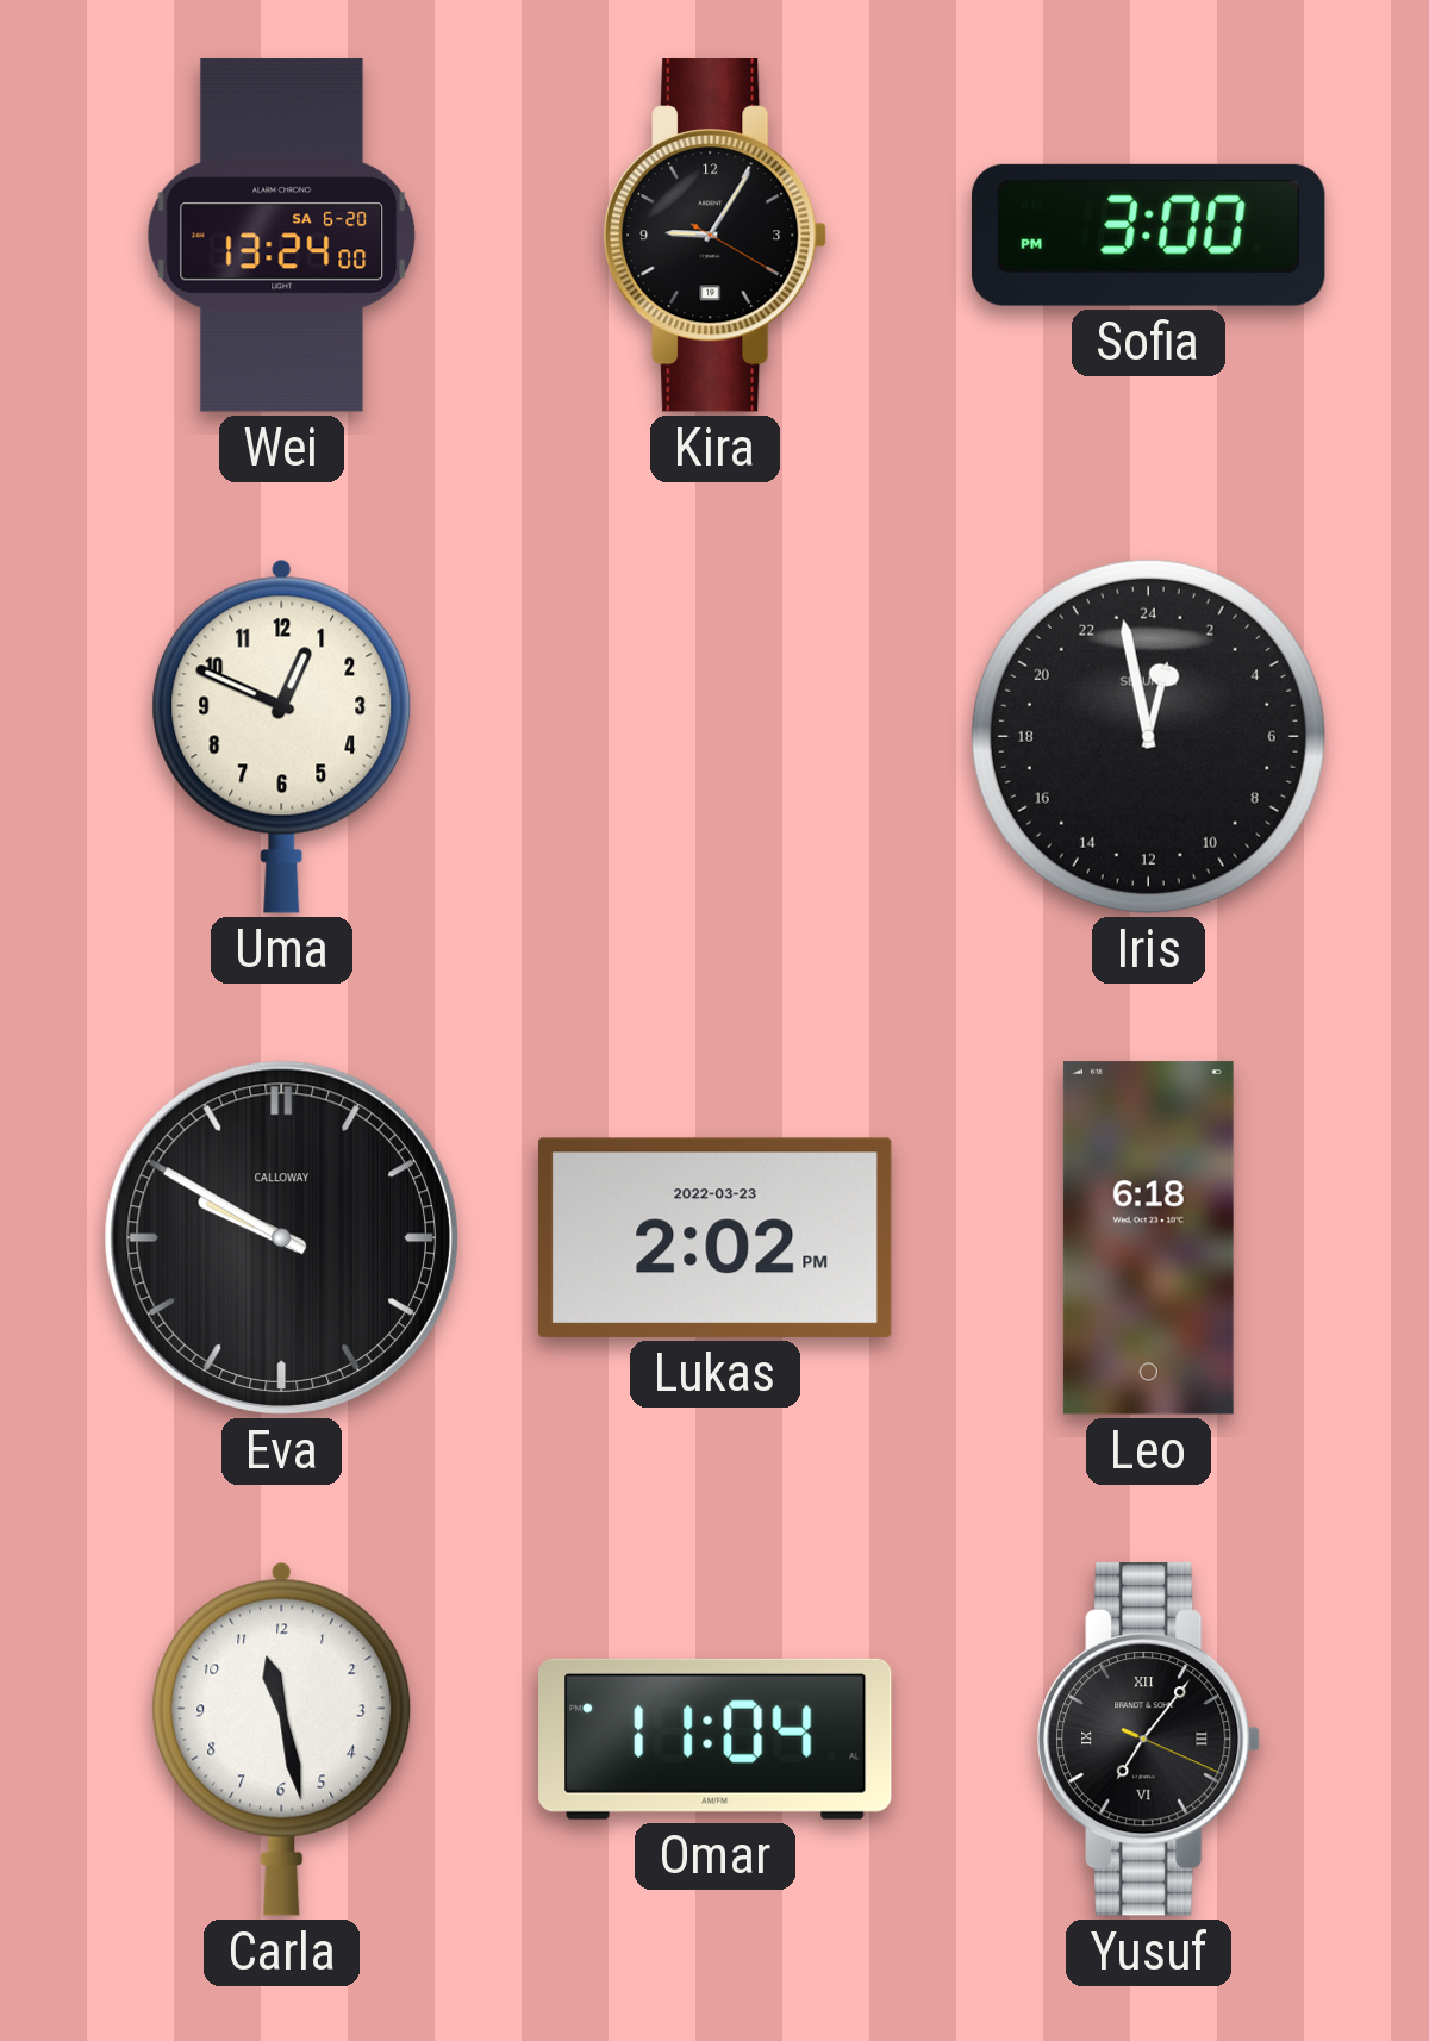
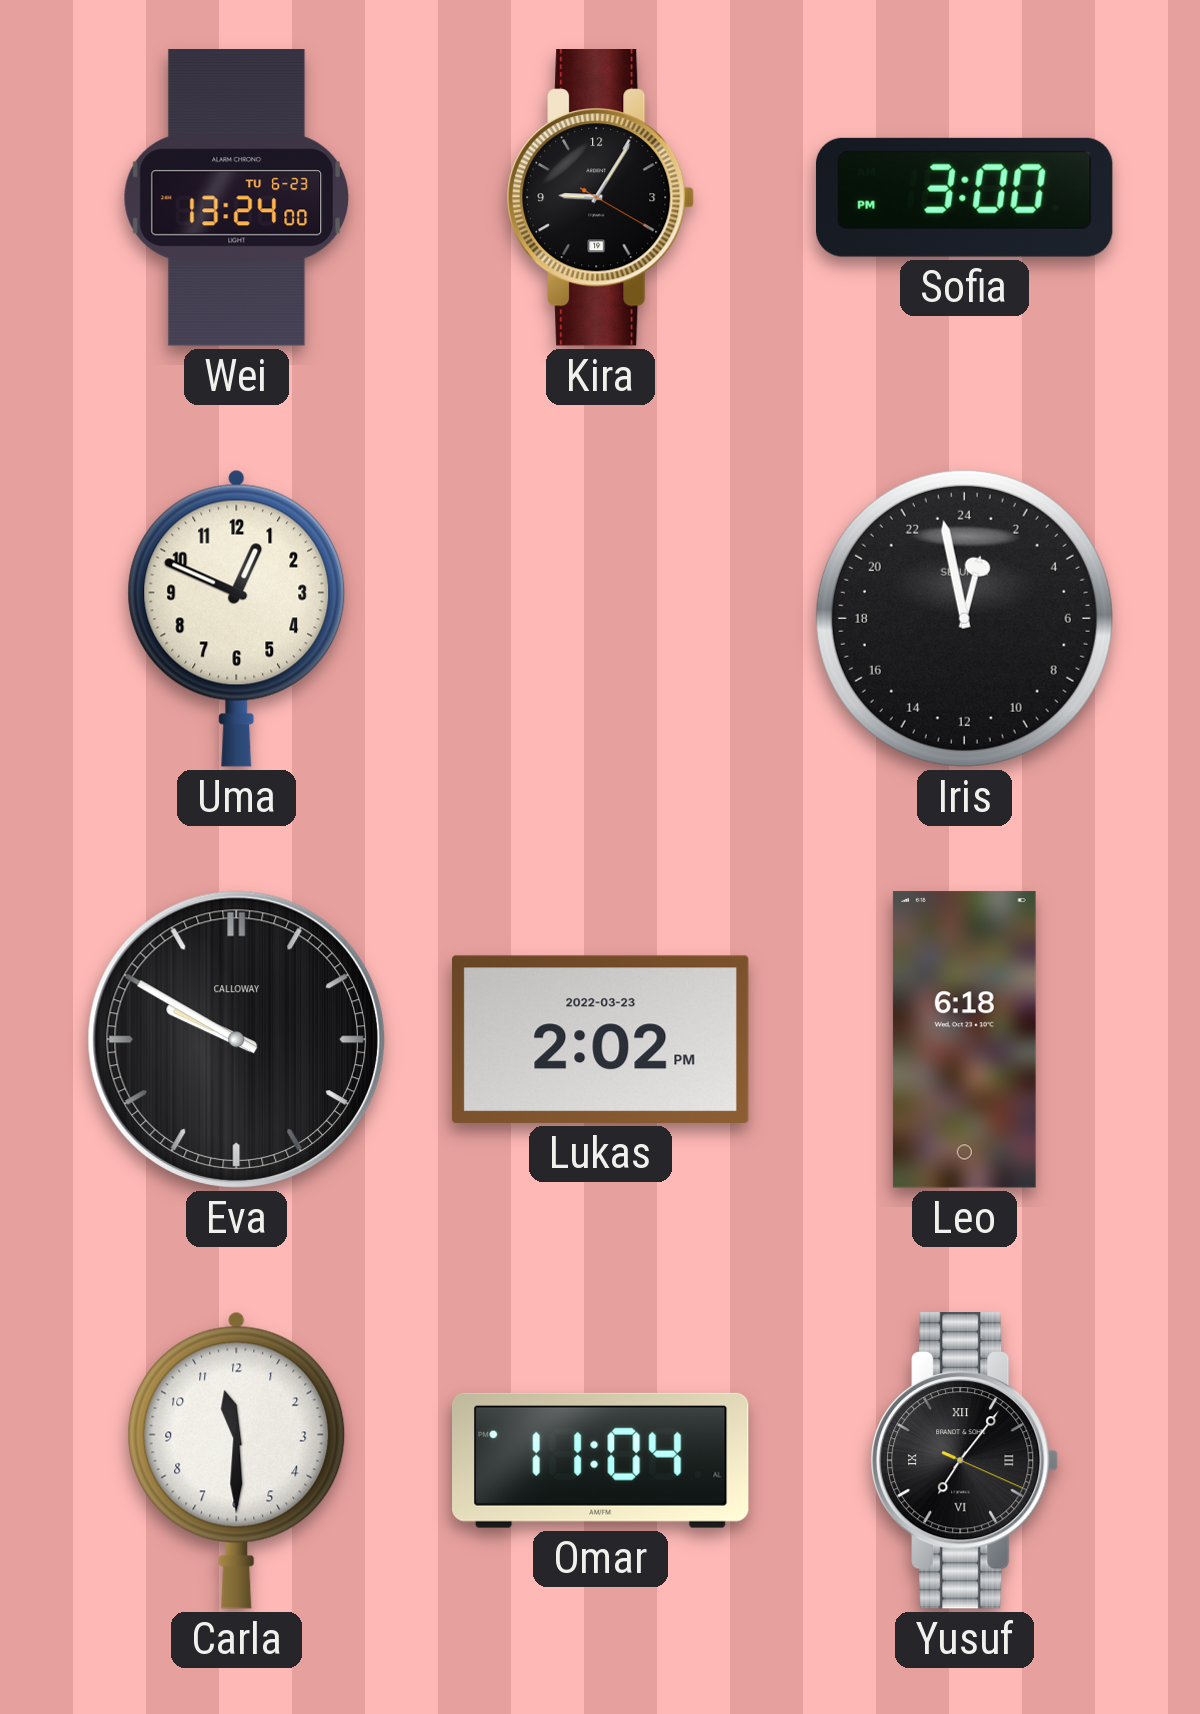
Wei date: SA 6-20 -> TU 6-23
Carla: 11:28 -> 11:30
